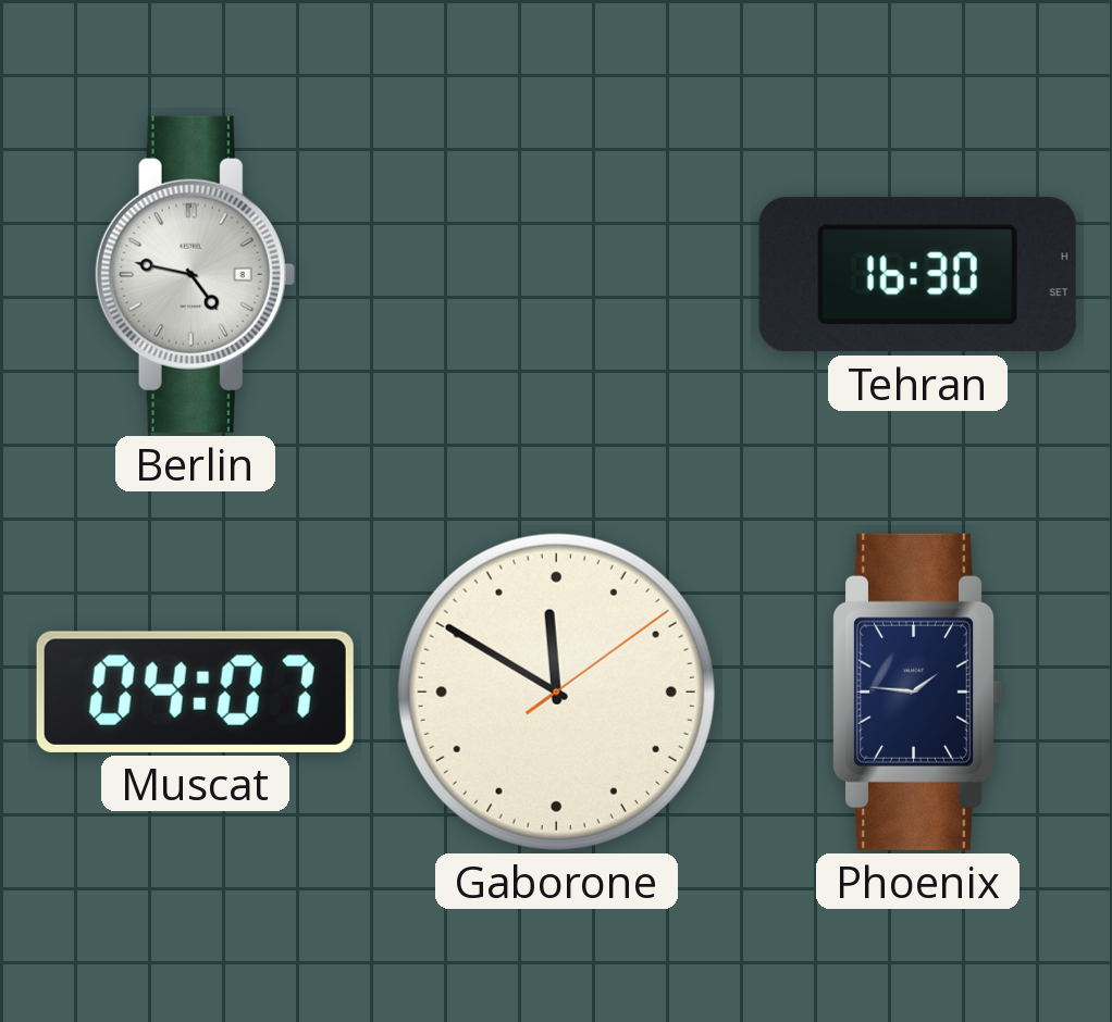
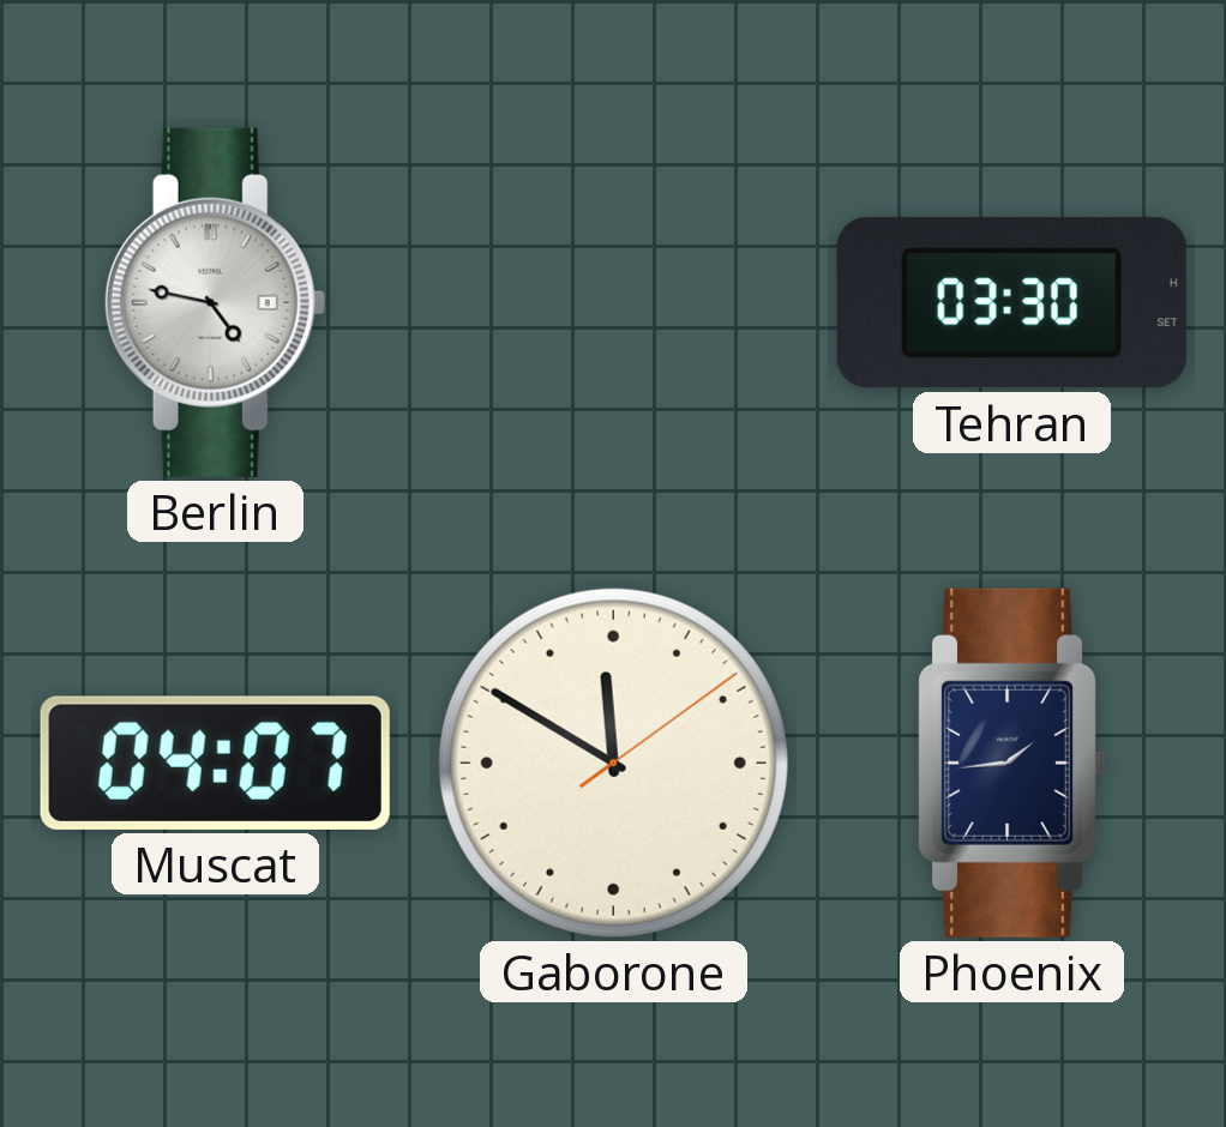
Tehran: 16:30 -> 03:30
Phoenix: 1:46 -> 1:44
